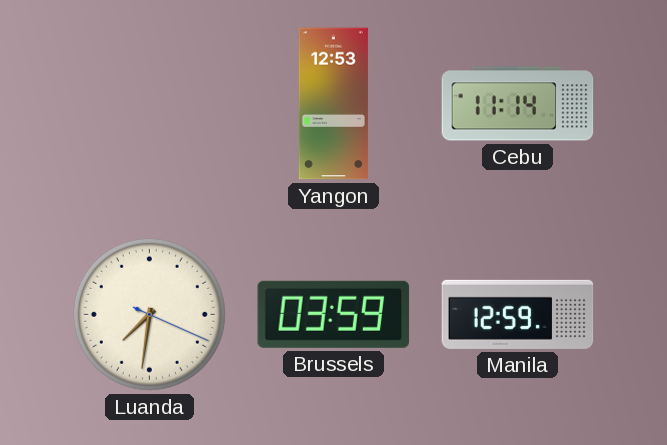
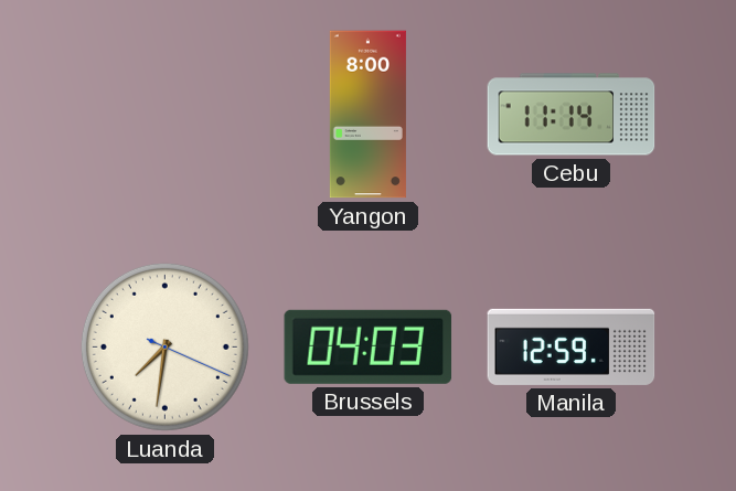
Yangon: 12:53 -> 8:00
Brussels: 03:59 -> 04:03
